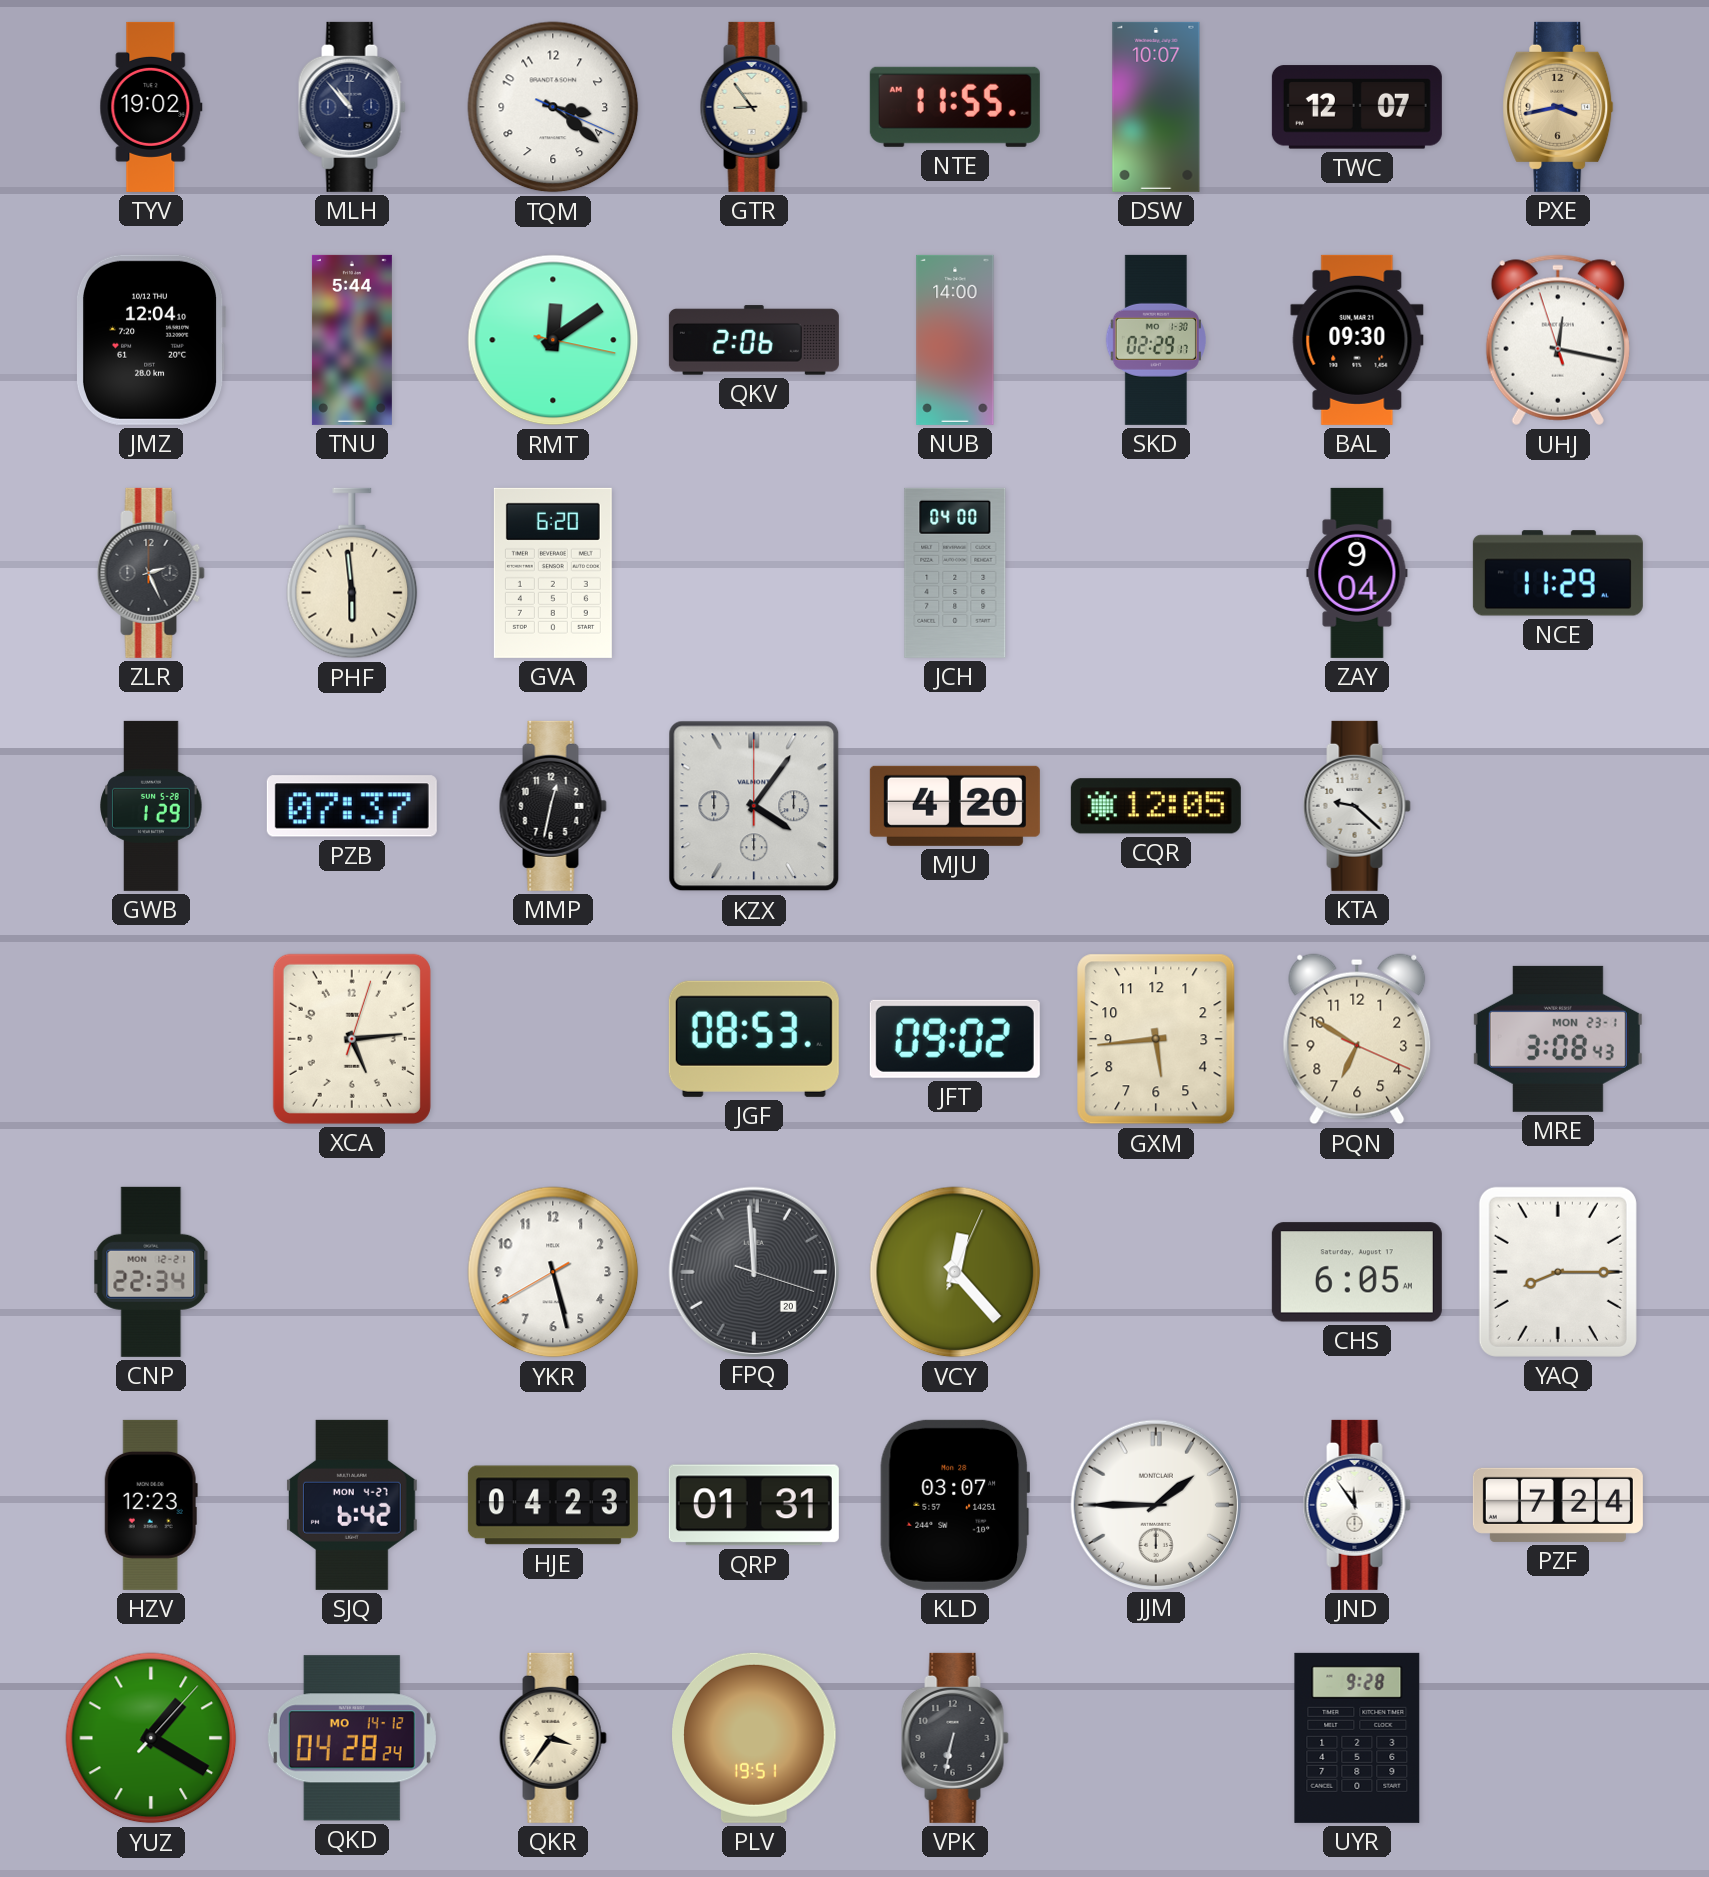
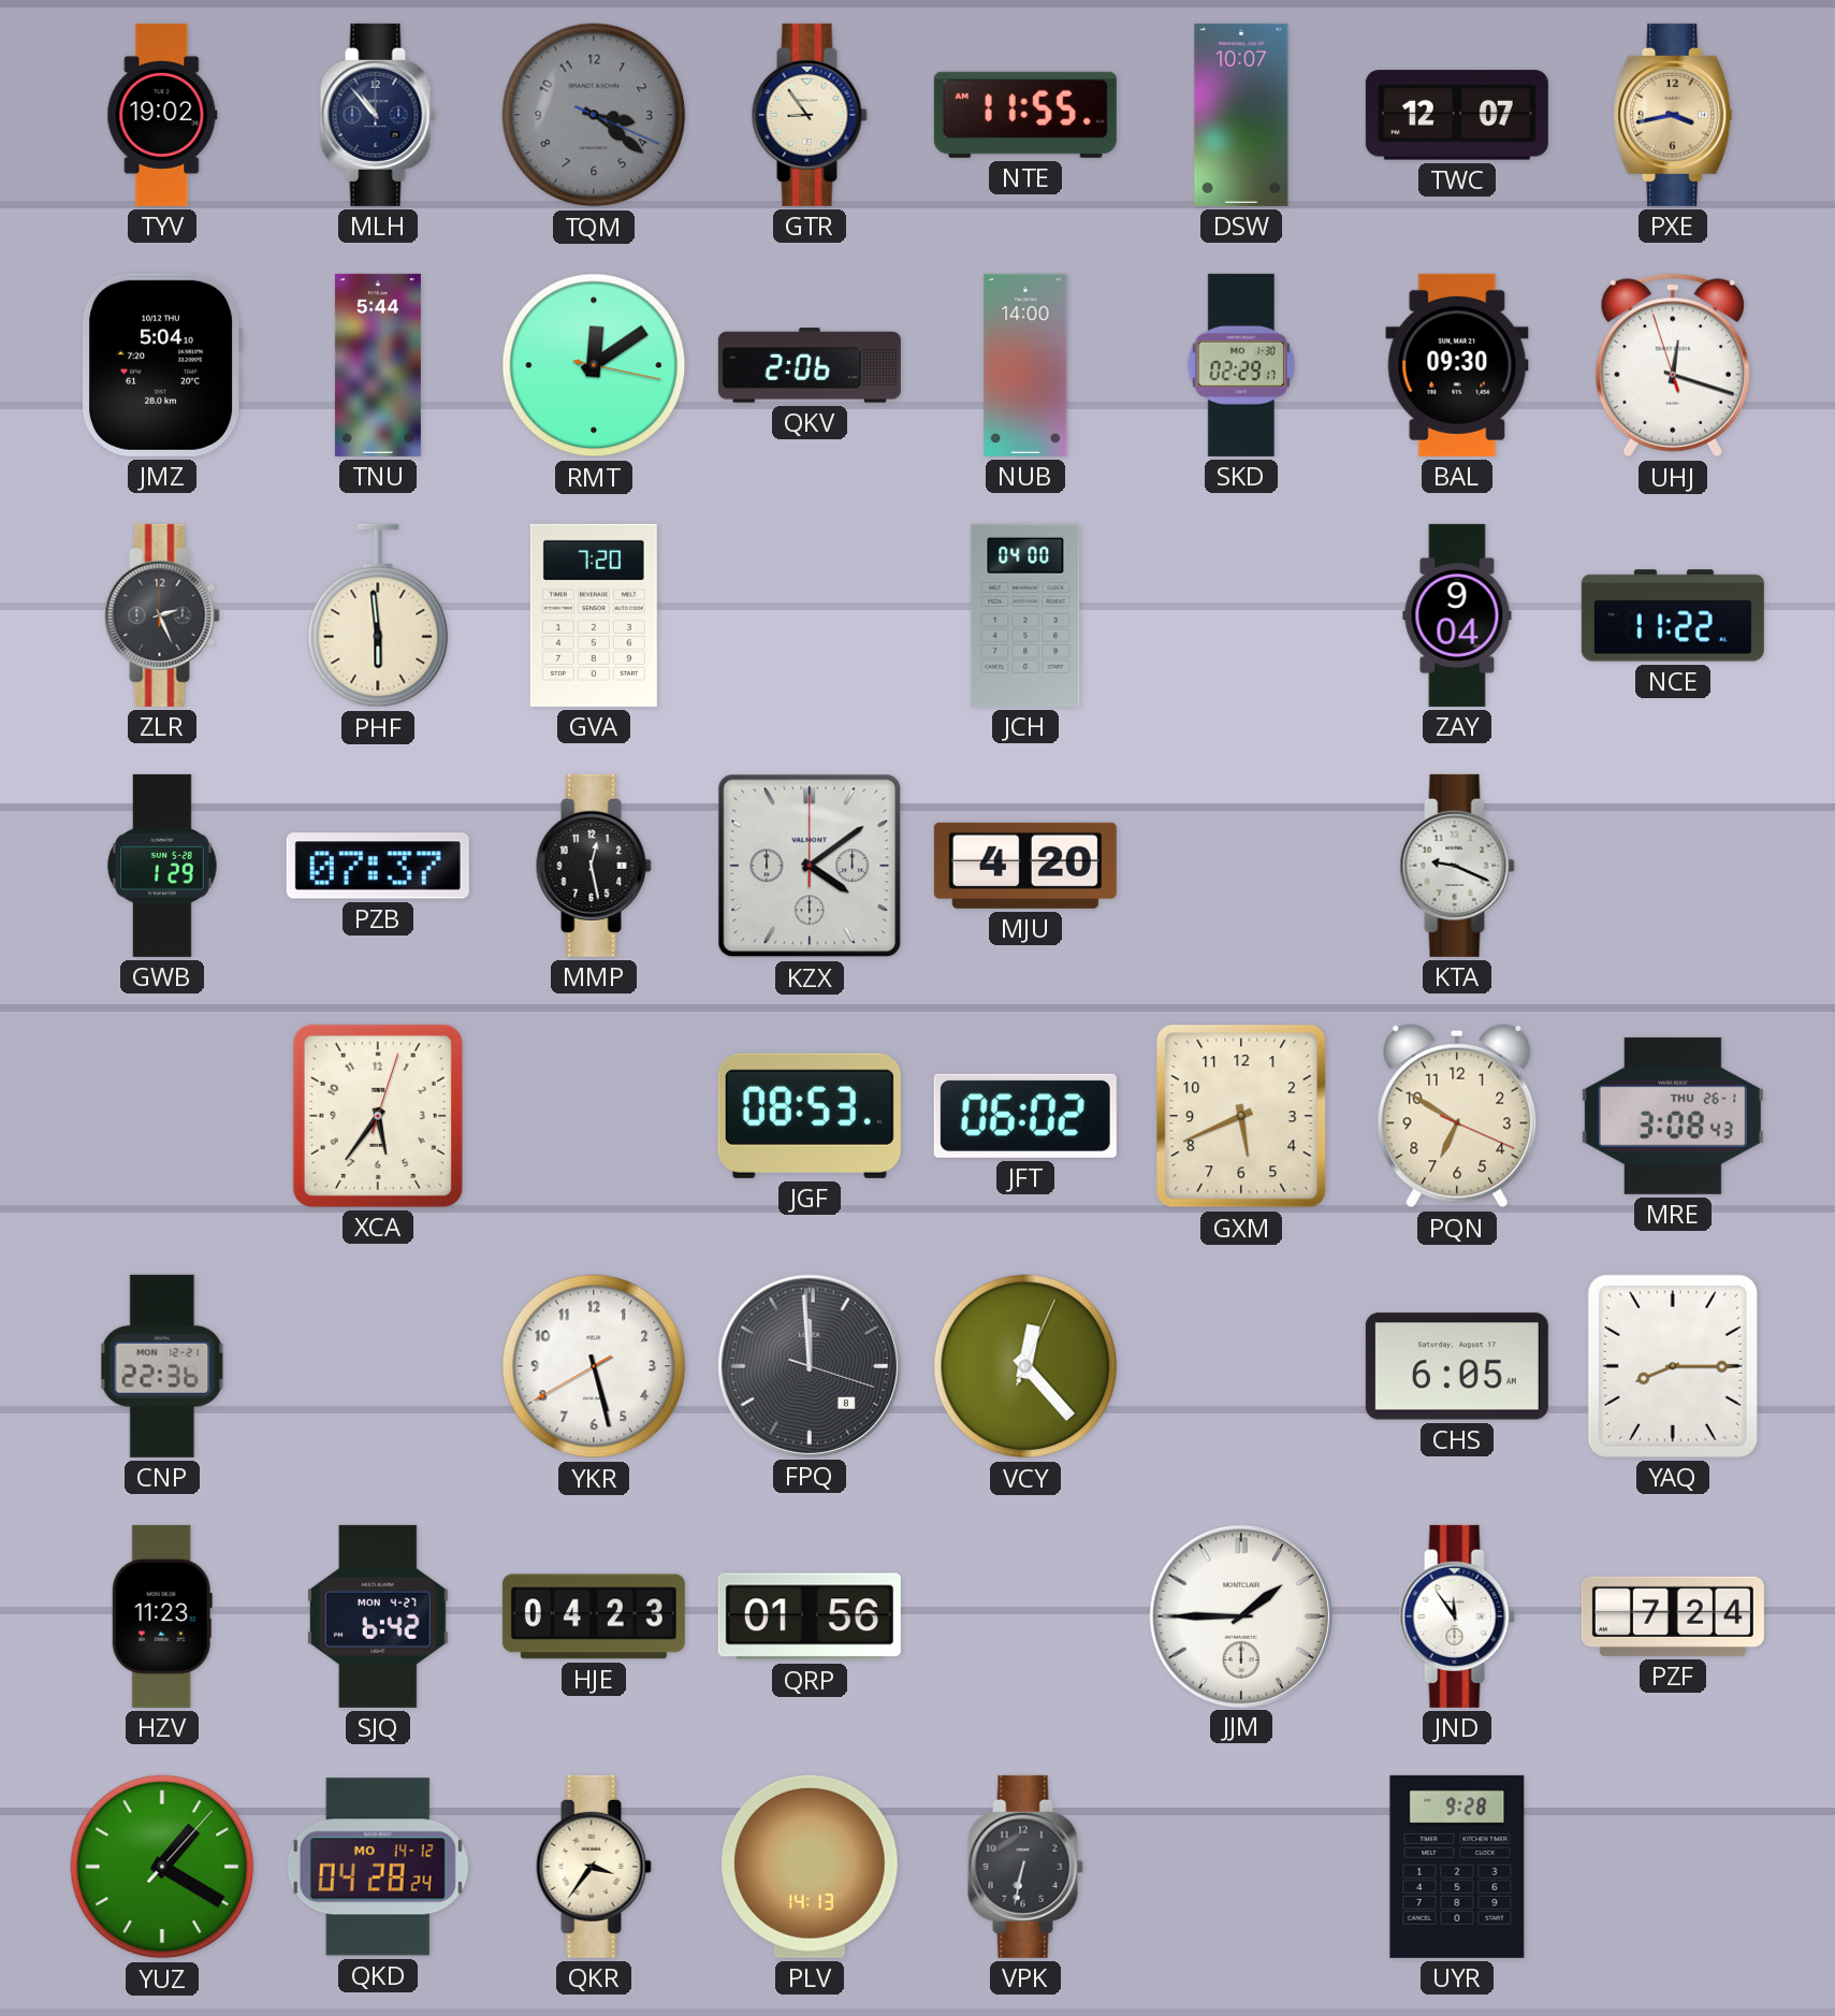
TQM dial: white -> grey
JMZ: 12:04 -> 5:04
UHJ: 12:16 -> 12:17
GVA: 6:20 -> 7:20
NCE: 11:29 -> 11:22
MMP: 12:32 -> 12:28
KZX: 4:06 -> 4:09
CQR: 12:05 -> none
KTA: 9:22 -> 9:19
XCA: 5:14 -> 5:36
JFT: 09:02 -> 06:02
GXM: 5:44 -> 5:41
MRE date: MON 23-1 -> THU 26-1
CNP: 22:34 -> 22:36
FPQ date: 20 -> 8
HZV: 12:23 -> 11:23
QRP: 01:31 -> 01:56
KLD: 03:07 -> none
PLV: 19:51 -> 14:13
